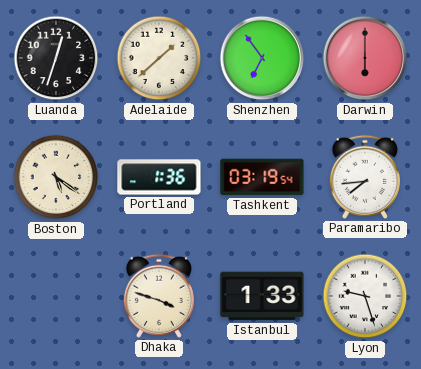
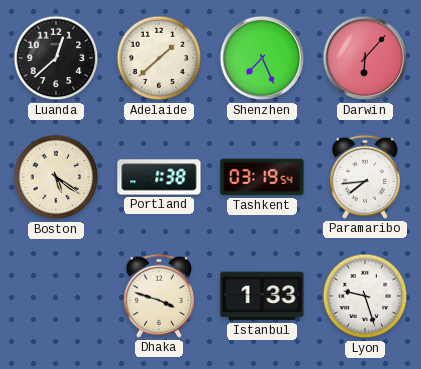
Luanda: 12:33 -> 12:38
Shenzhen: 6:54 -> 7:26
Darwin: 6:00 -> 6:07
Portland: 1:36 -> 1:38
